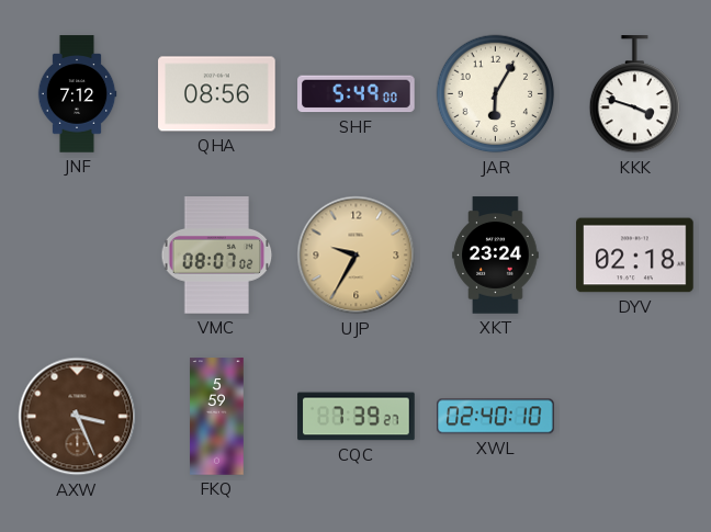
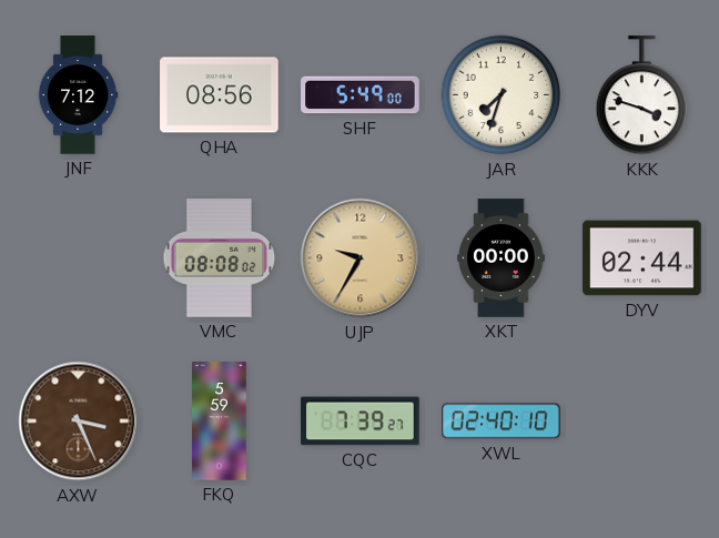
JAR: 6:05 -> 7:33
VMC: 08:07 -> 08:08
XKT: 23:24 -> 00:00
DYV: 02:18 -> 02:44
